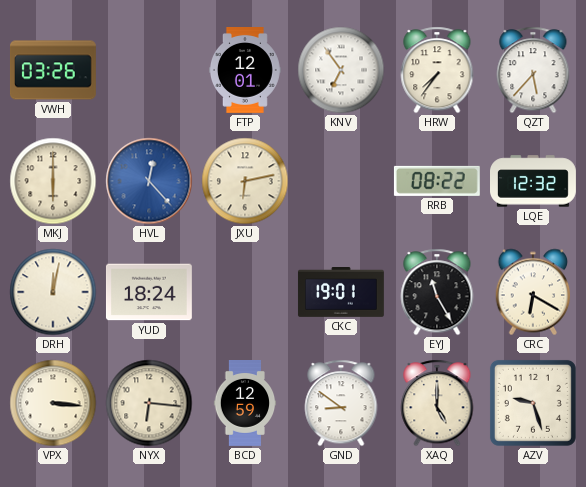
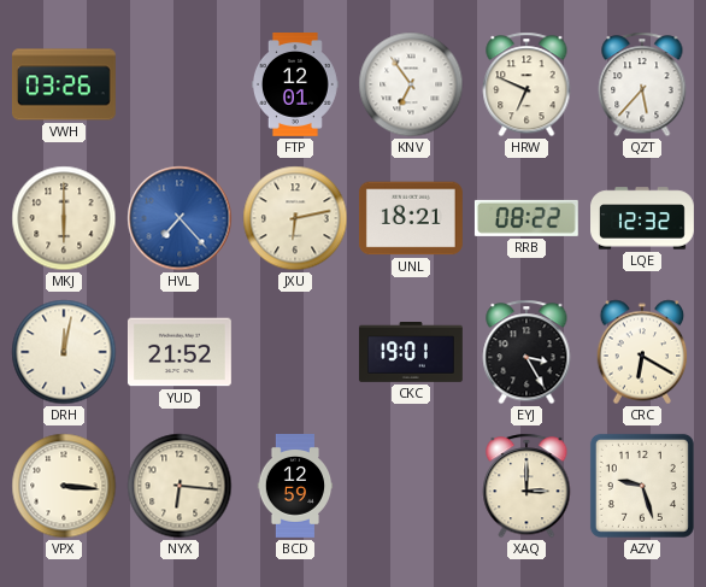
HRW: 7:36 -> 6:49
HVL: 12:23 -> 7:23
UNL: none -> 18:21
YUD: 18:24 -> 21:52
EYJ: 11:25 -> 3:25
GND: 8:51 -> none
XAQ: 5:00 -> 3:00
